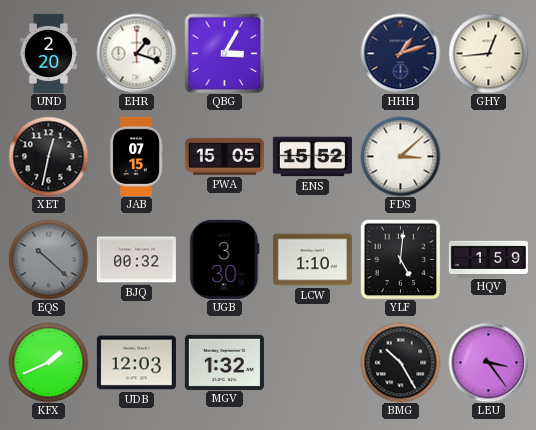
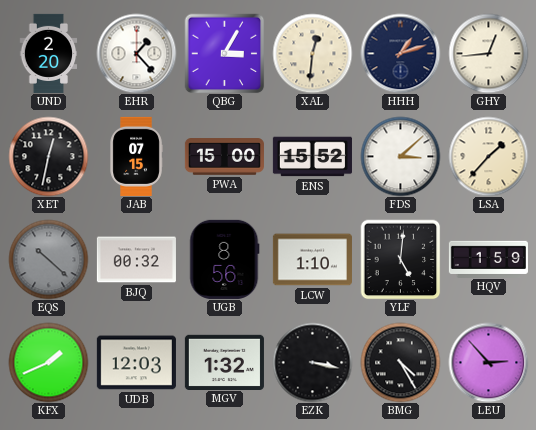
EHR: 1:18 -> 1:23
XAL: none -> 12:31
PWA: 15:05 -> 15:00
LSA: none -> 1:37
UGB: 3:30 -> 8:56
EZK: none -> 3:17
BMG: 10:25 -> 4:25
LEU: 3:24 -> 2:53
